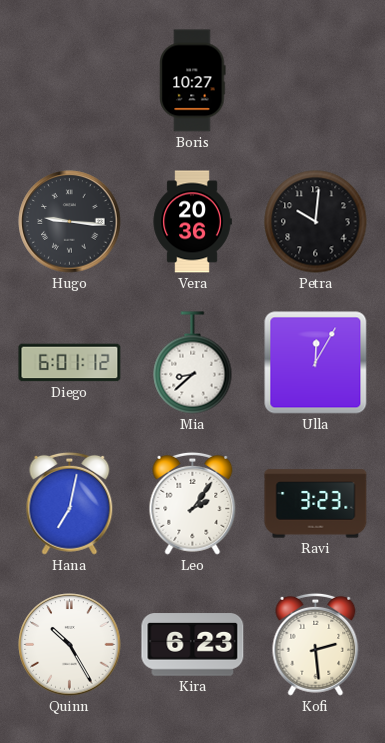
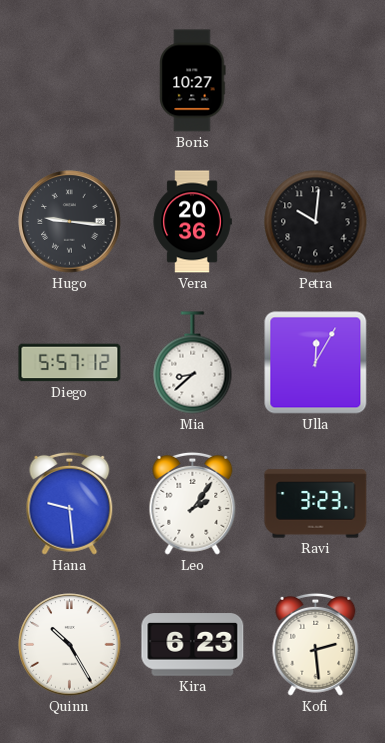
Diego: 6:01 -> 5:57
Hana: 7:02 -> 9:29
